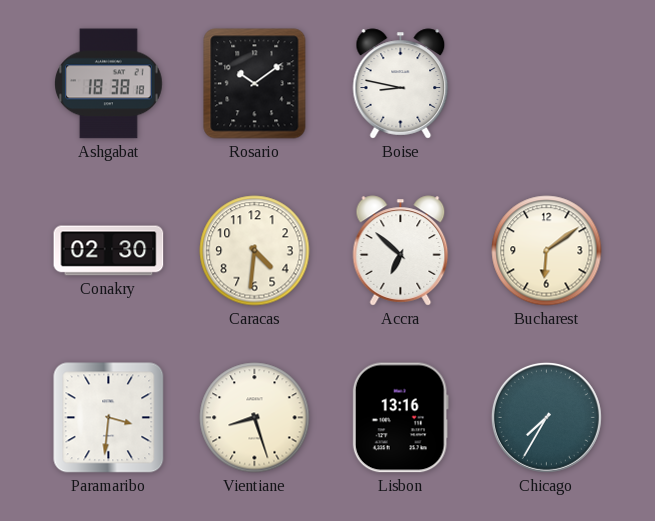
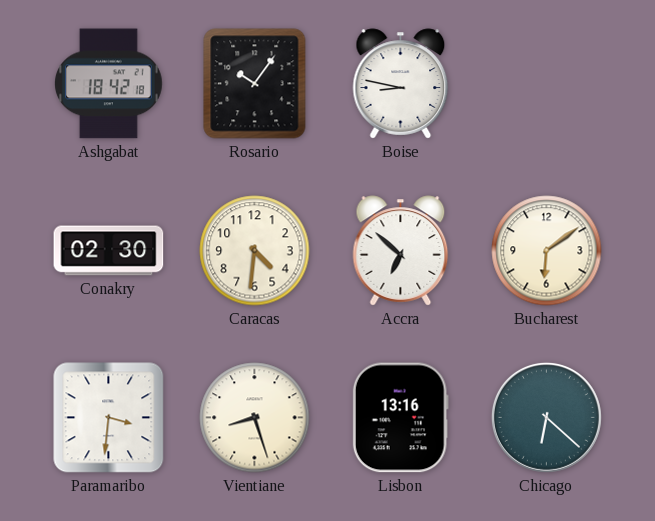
Ashgabat: 18:38 -> 18:42
Rosario: 10:09 -> 10:06
Chicago: 7:35 -> 6:22
